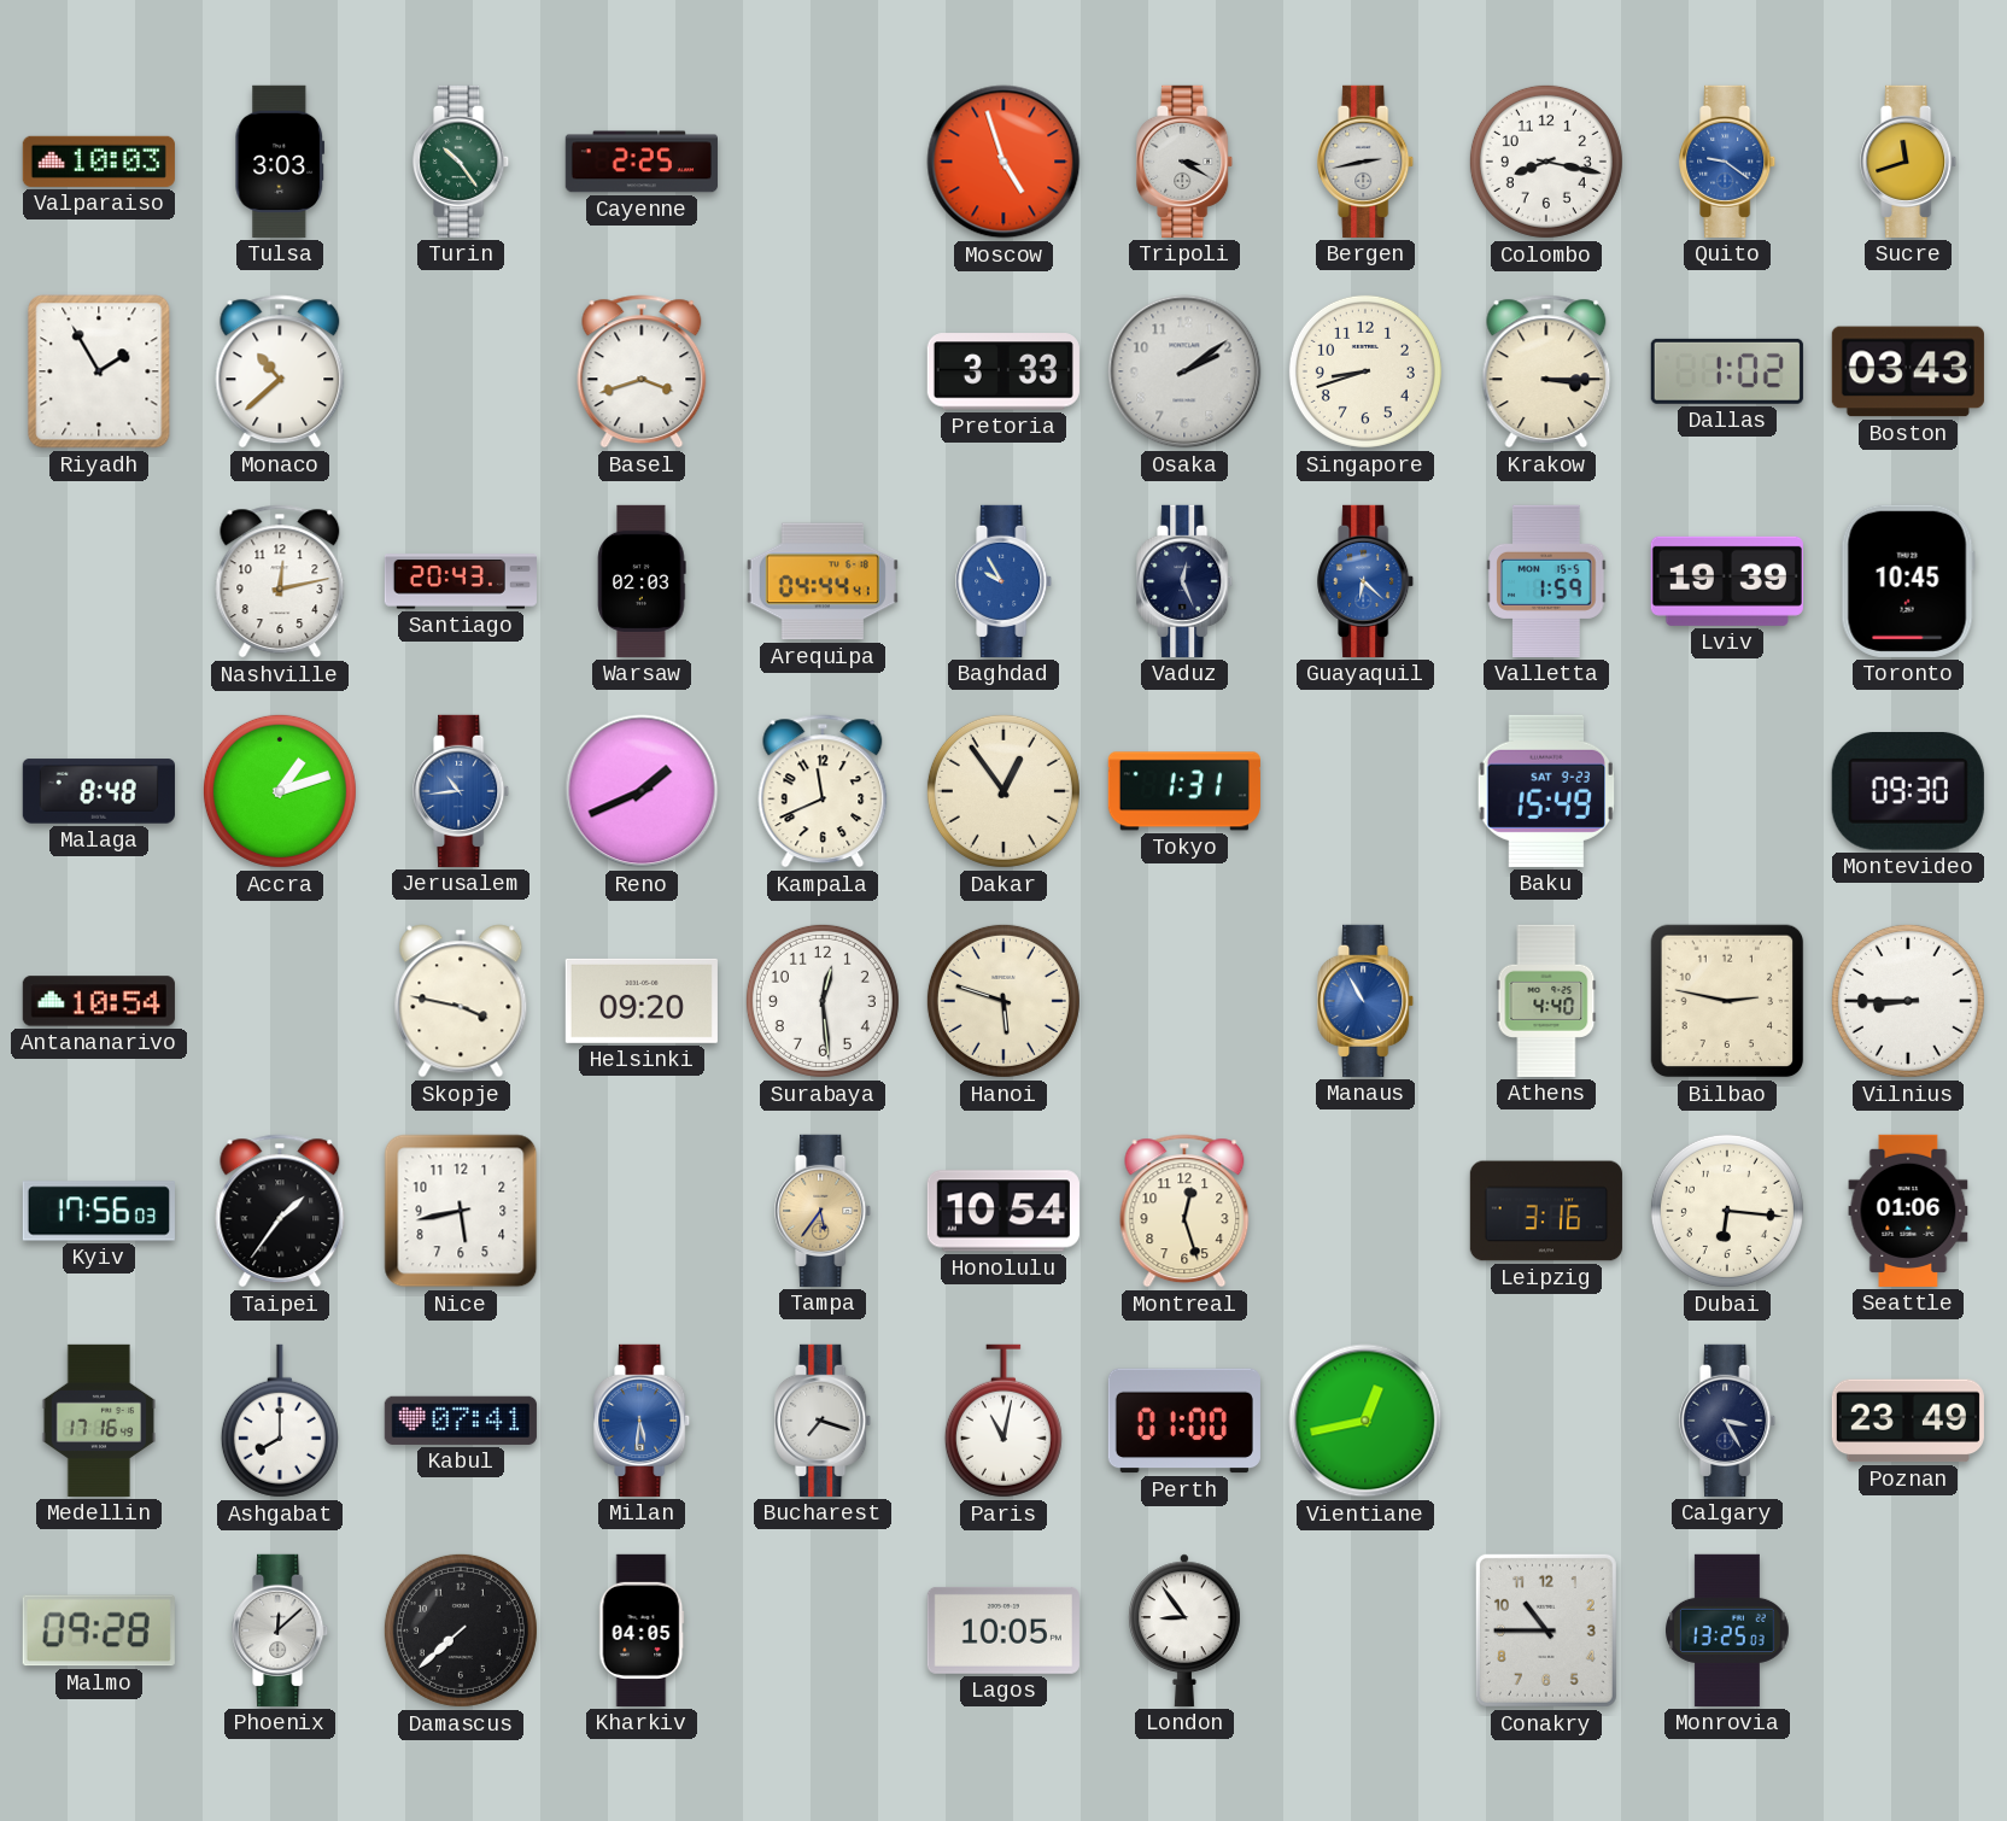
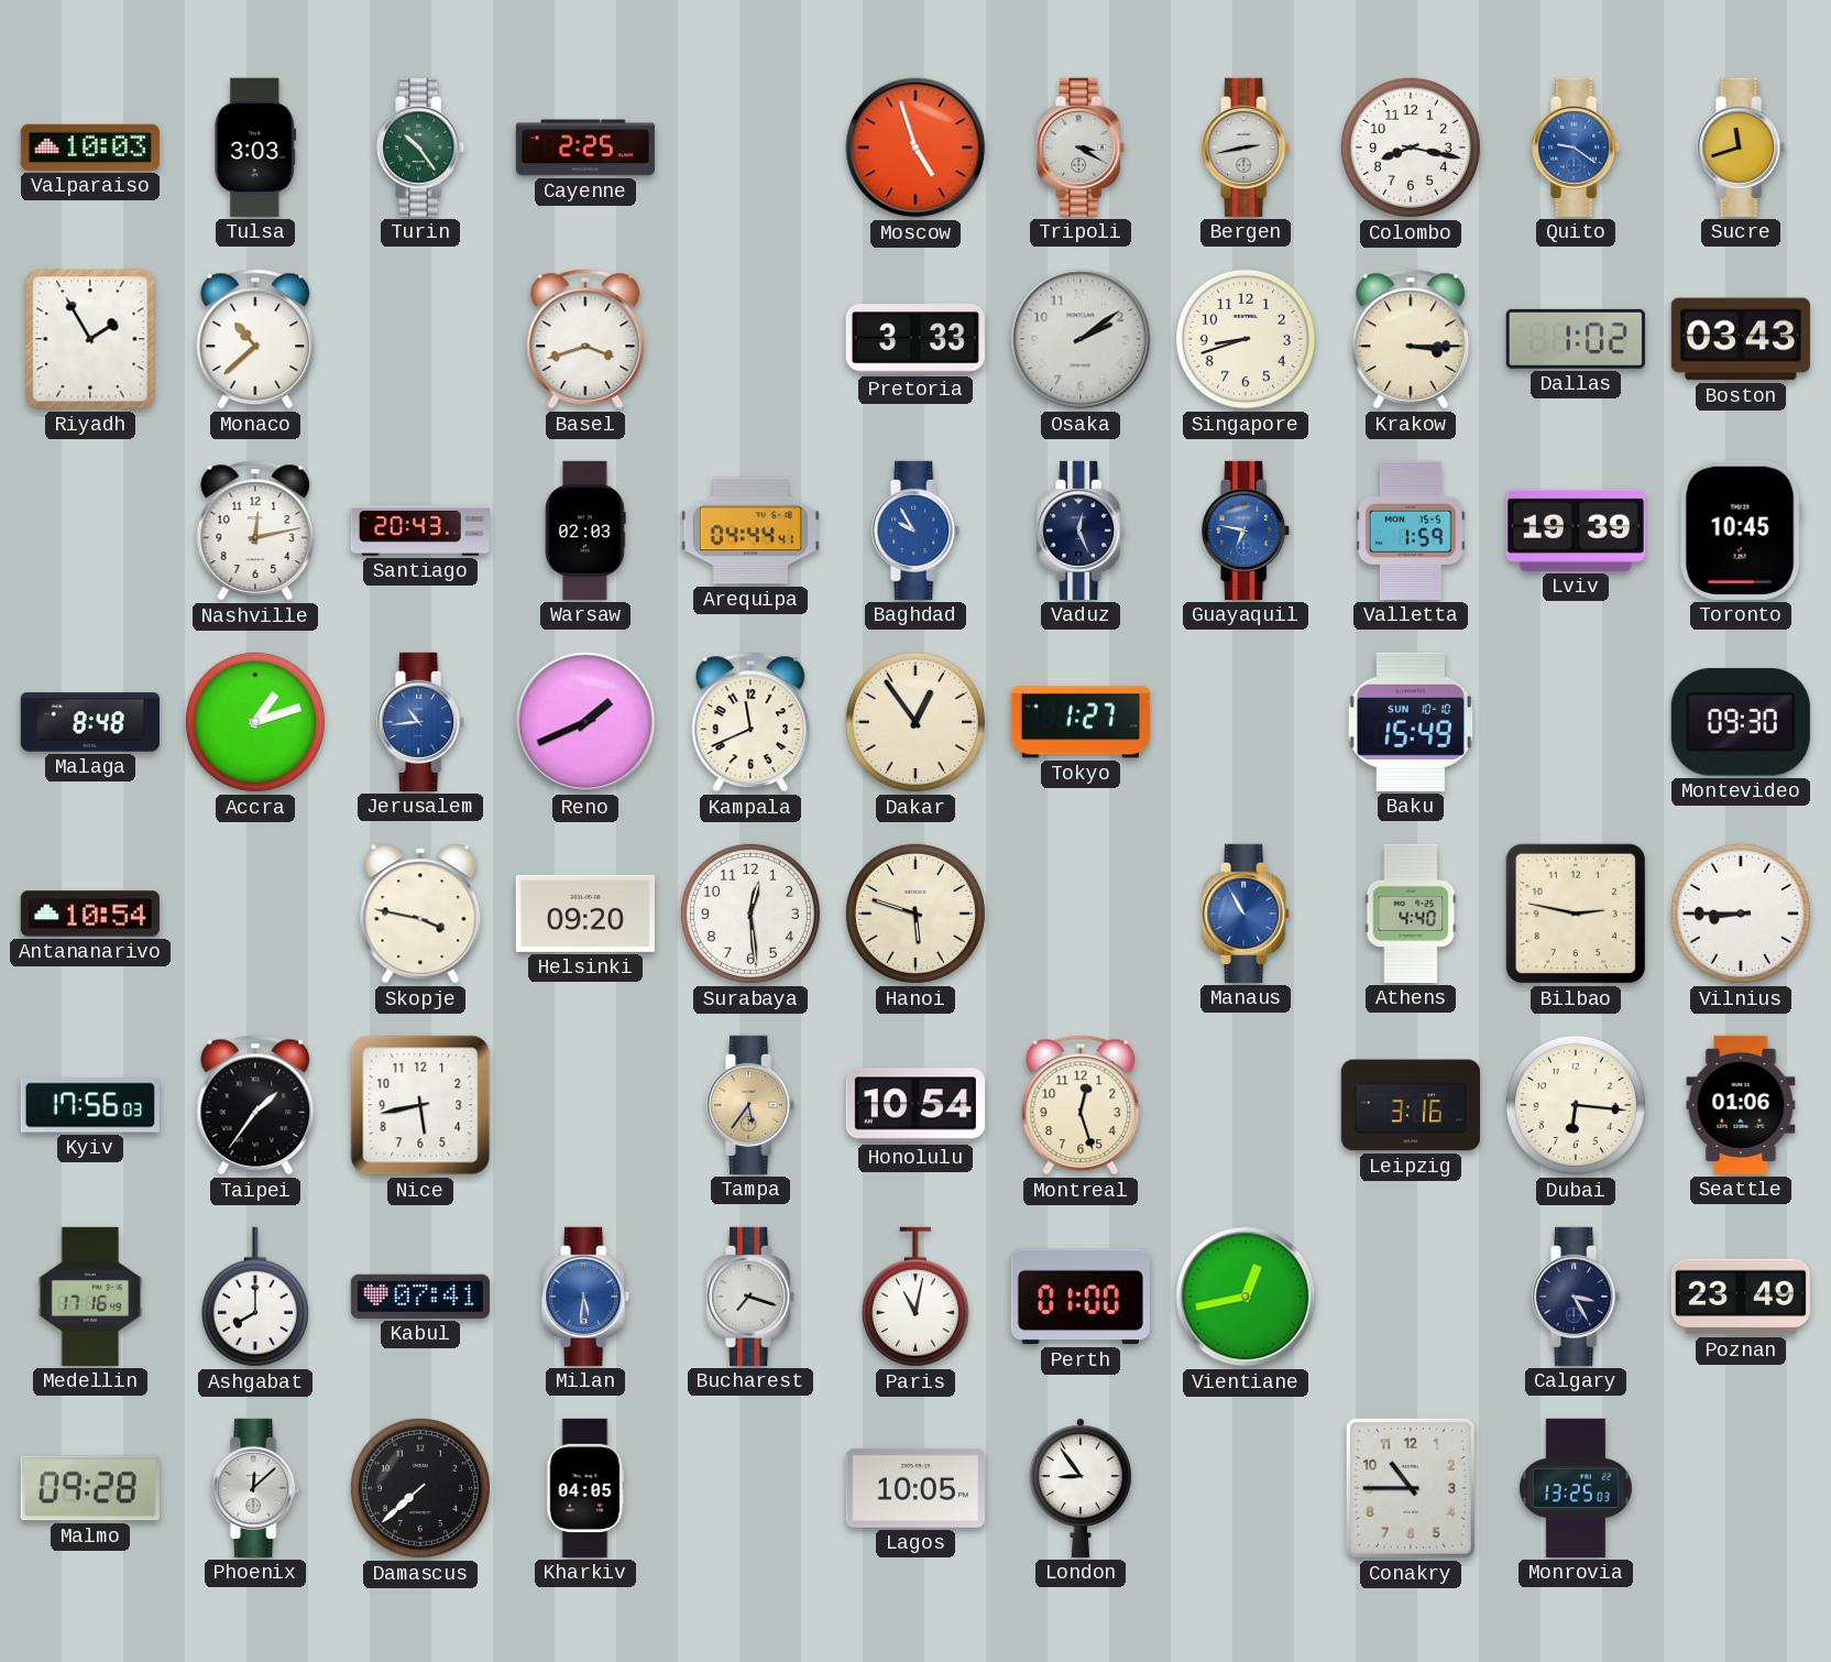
Guayaquil: 6:22 -> 6:47
Tokyo: 1:31 -> 1:27
Baku date: SAT 9-23 -> SUN 10-10
